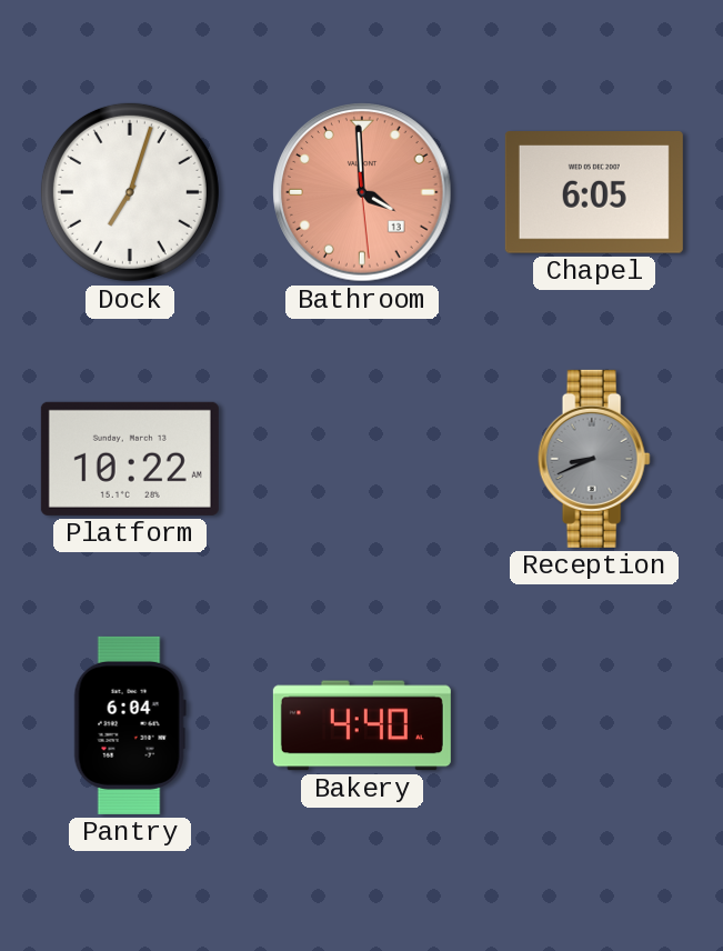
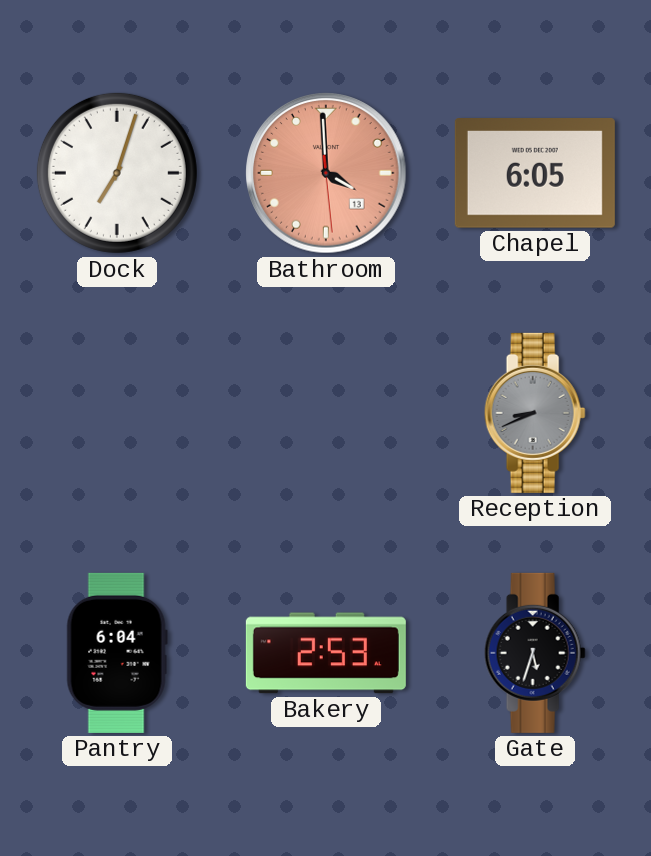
Platform: 10:22 -> none
Bakery: 4:40 -> 2:53
Gate: none -> 5:33
